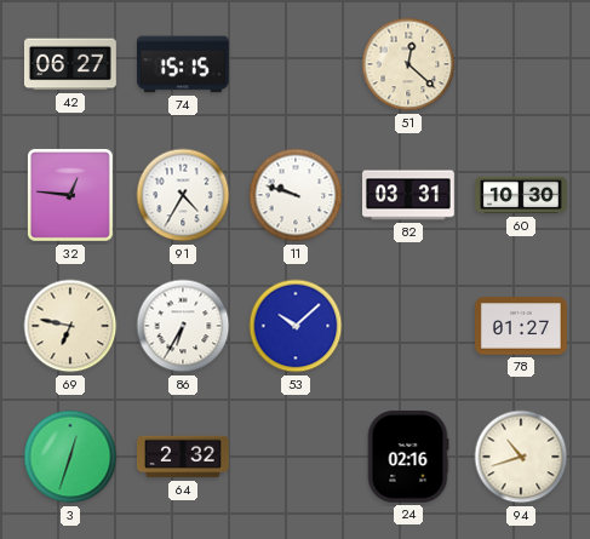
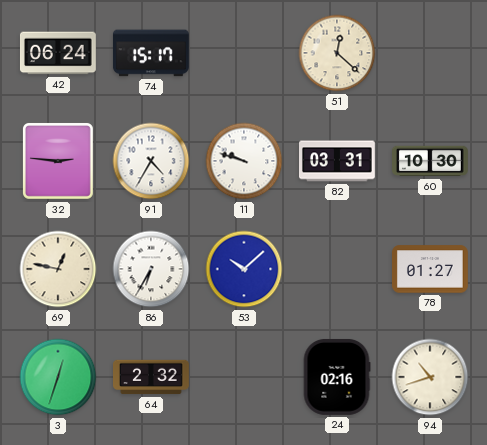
42: 06:27 -> 06:24
74: 15:15 -> 15:17
32: 12:46 -> 2:46
69: 6:47 -> 12:47
